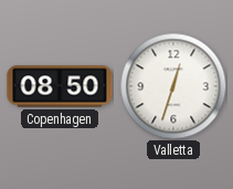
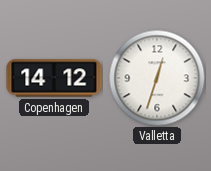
Copenhagen: 08:50 -> 14:12
